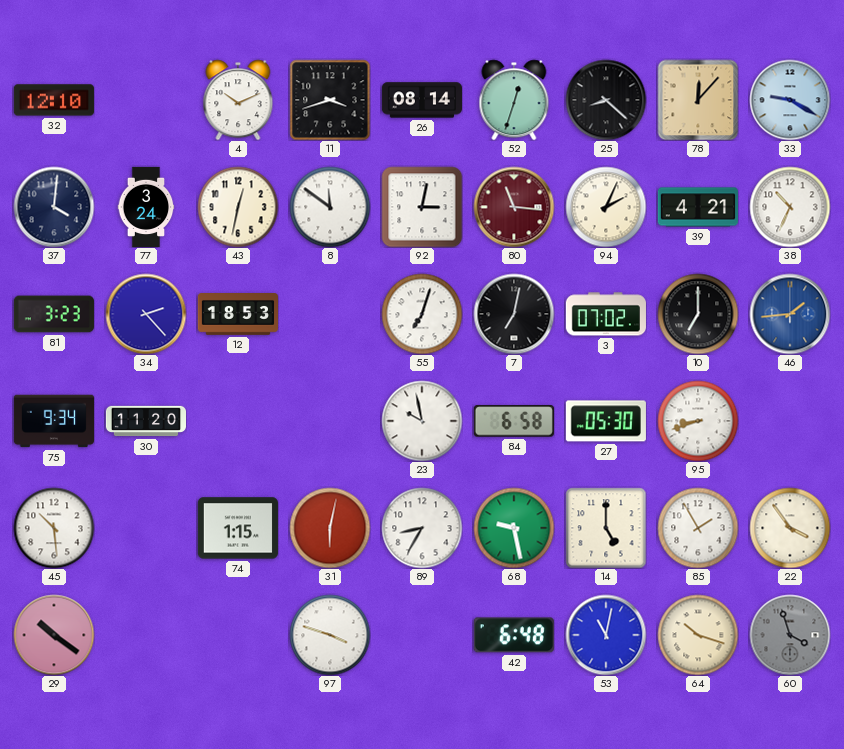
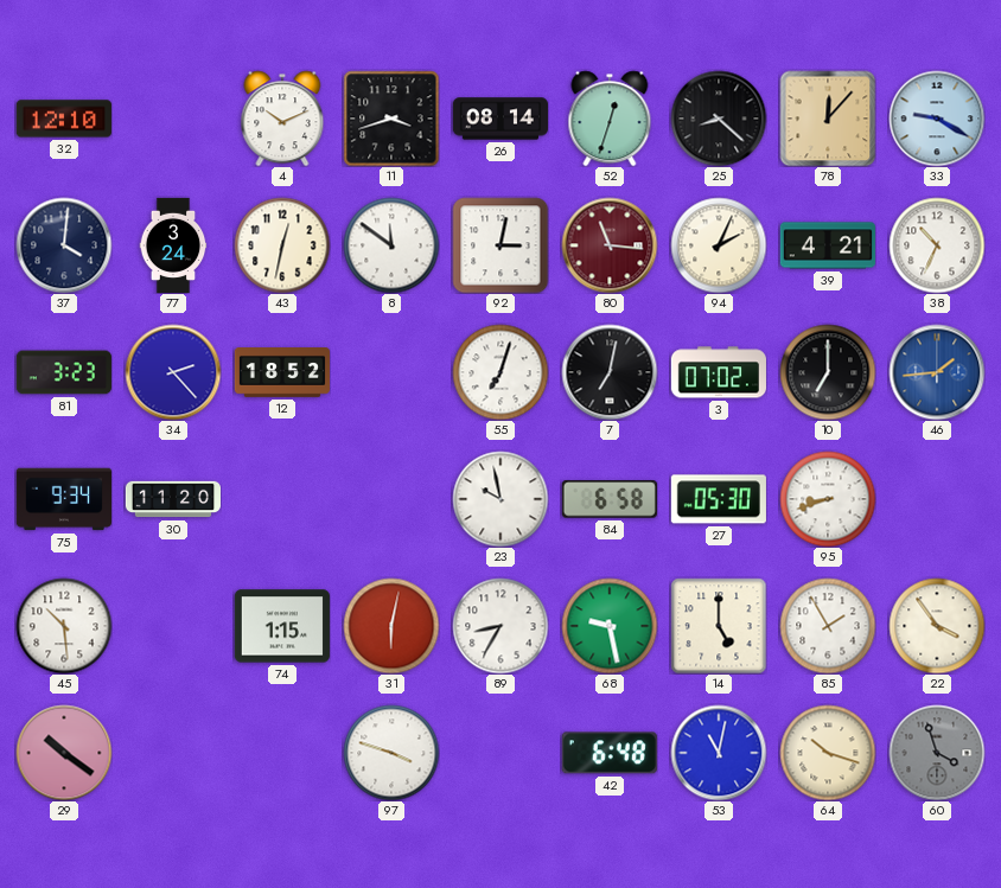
12: 18:53 -> 18:52
